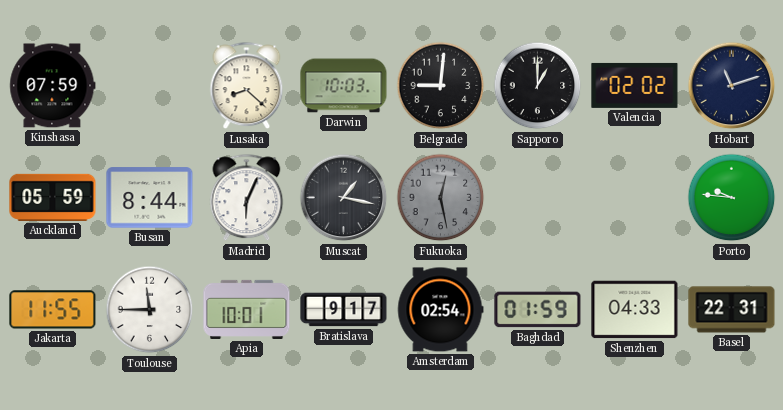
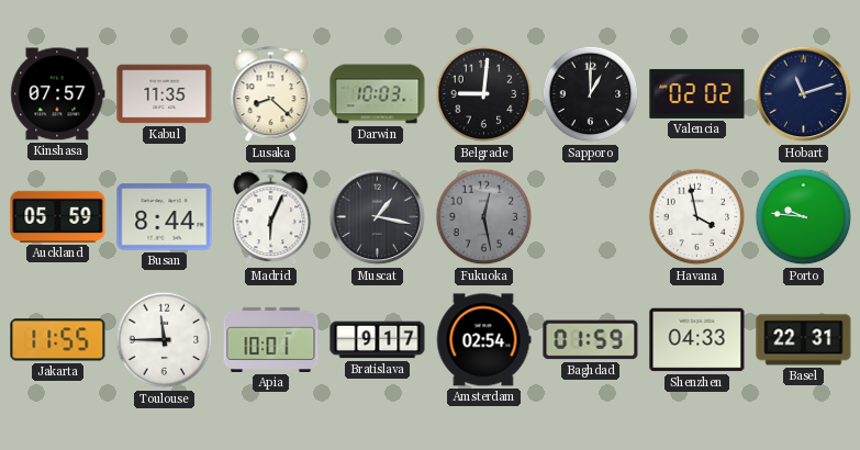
Kinshasa: 07:59 -> 07:57
Kabul: none -> 11:35
Havana: none -> 3:58
